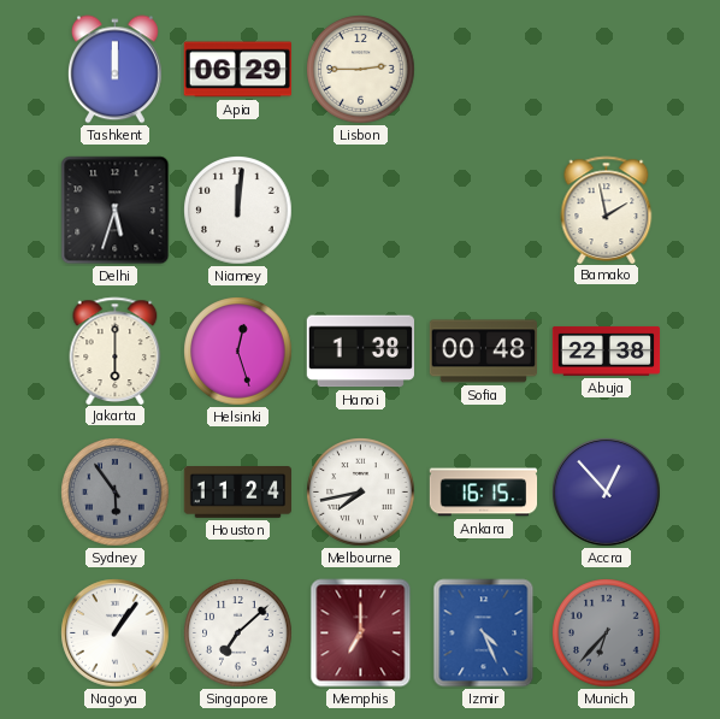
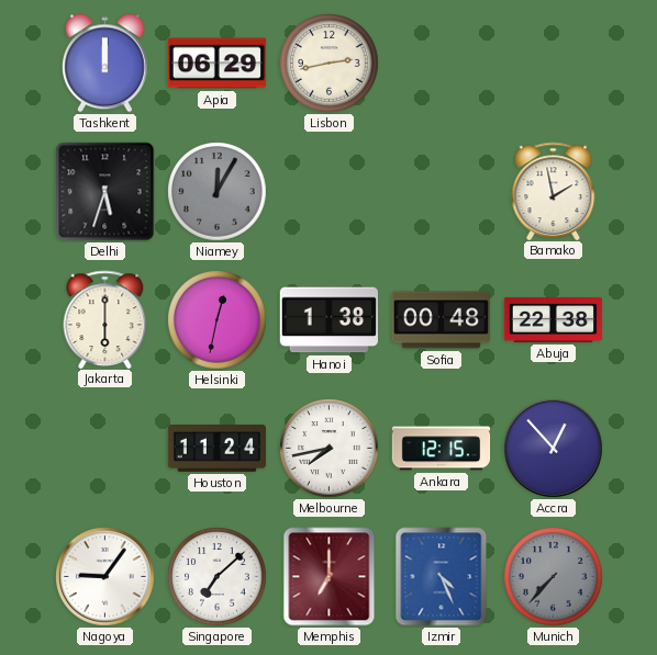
Lisbon: 2:45 -> 2:43
Niamey: 12:01 -> 12:05
Niamey dial: white -> grey
Helsinki: 12:27 -> 12:32
Sydney: 5:54 -> none
Ankara: 16:15 -> 12:15
Nagoya: 1:06 -> 9:06
Munich: 6:37 -> 7:37
